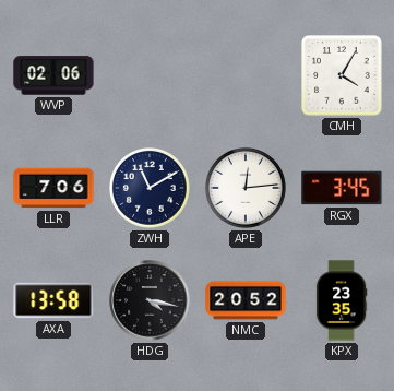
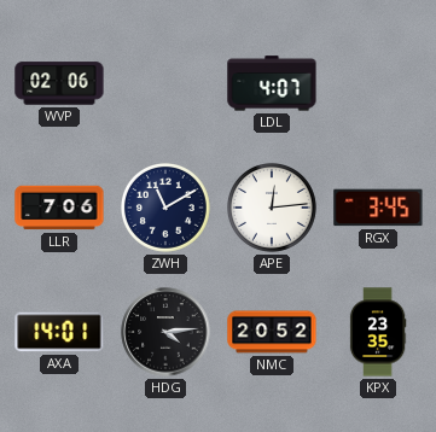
LDL: none -> 4:07
CMH: 4:05 -> none
AXA: 13:58 -> 14:01
HDG: 4:17 -> 4:14
